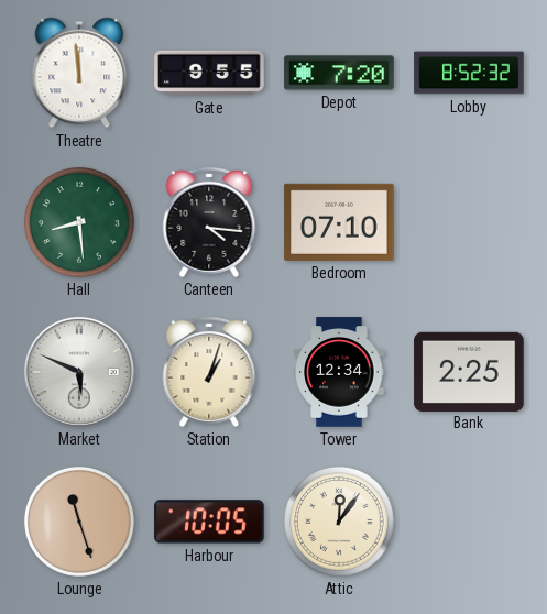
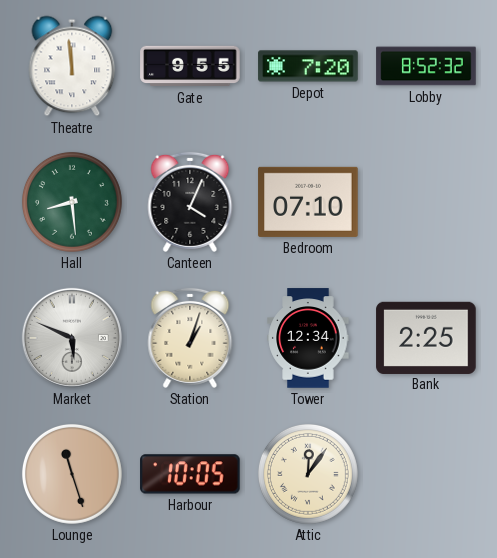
Canteen: 4:16 -> 4:04
